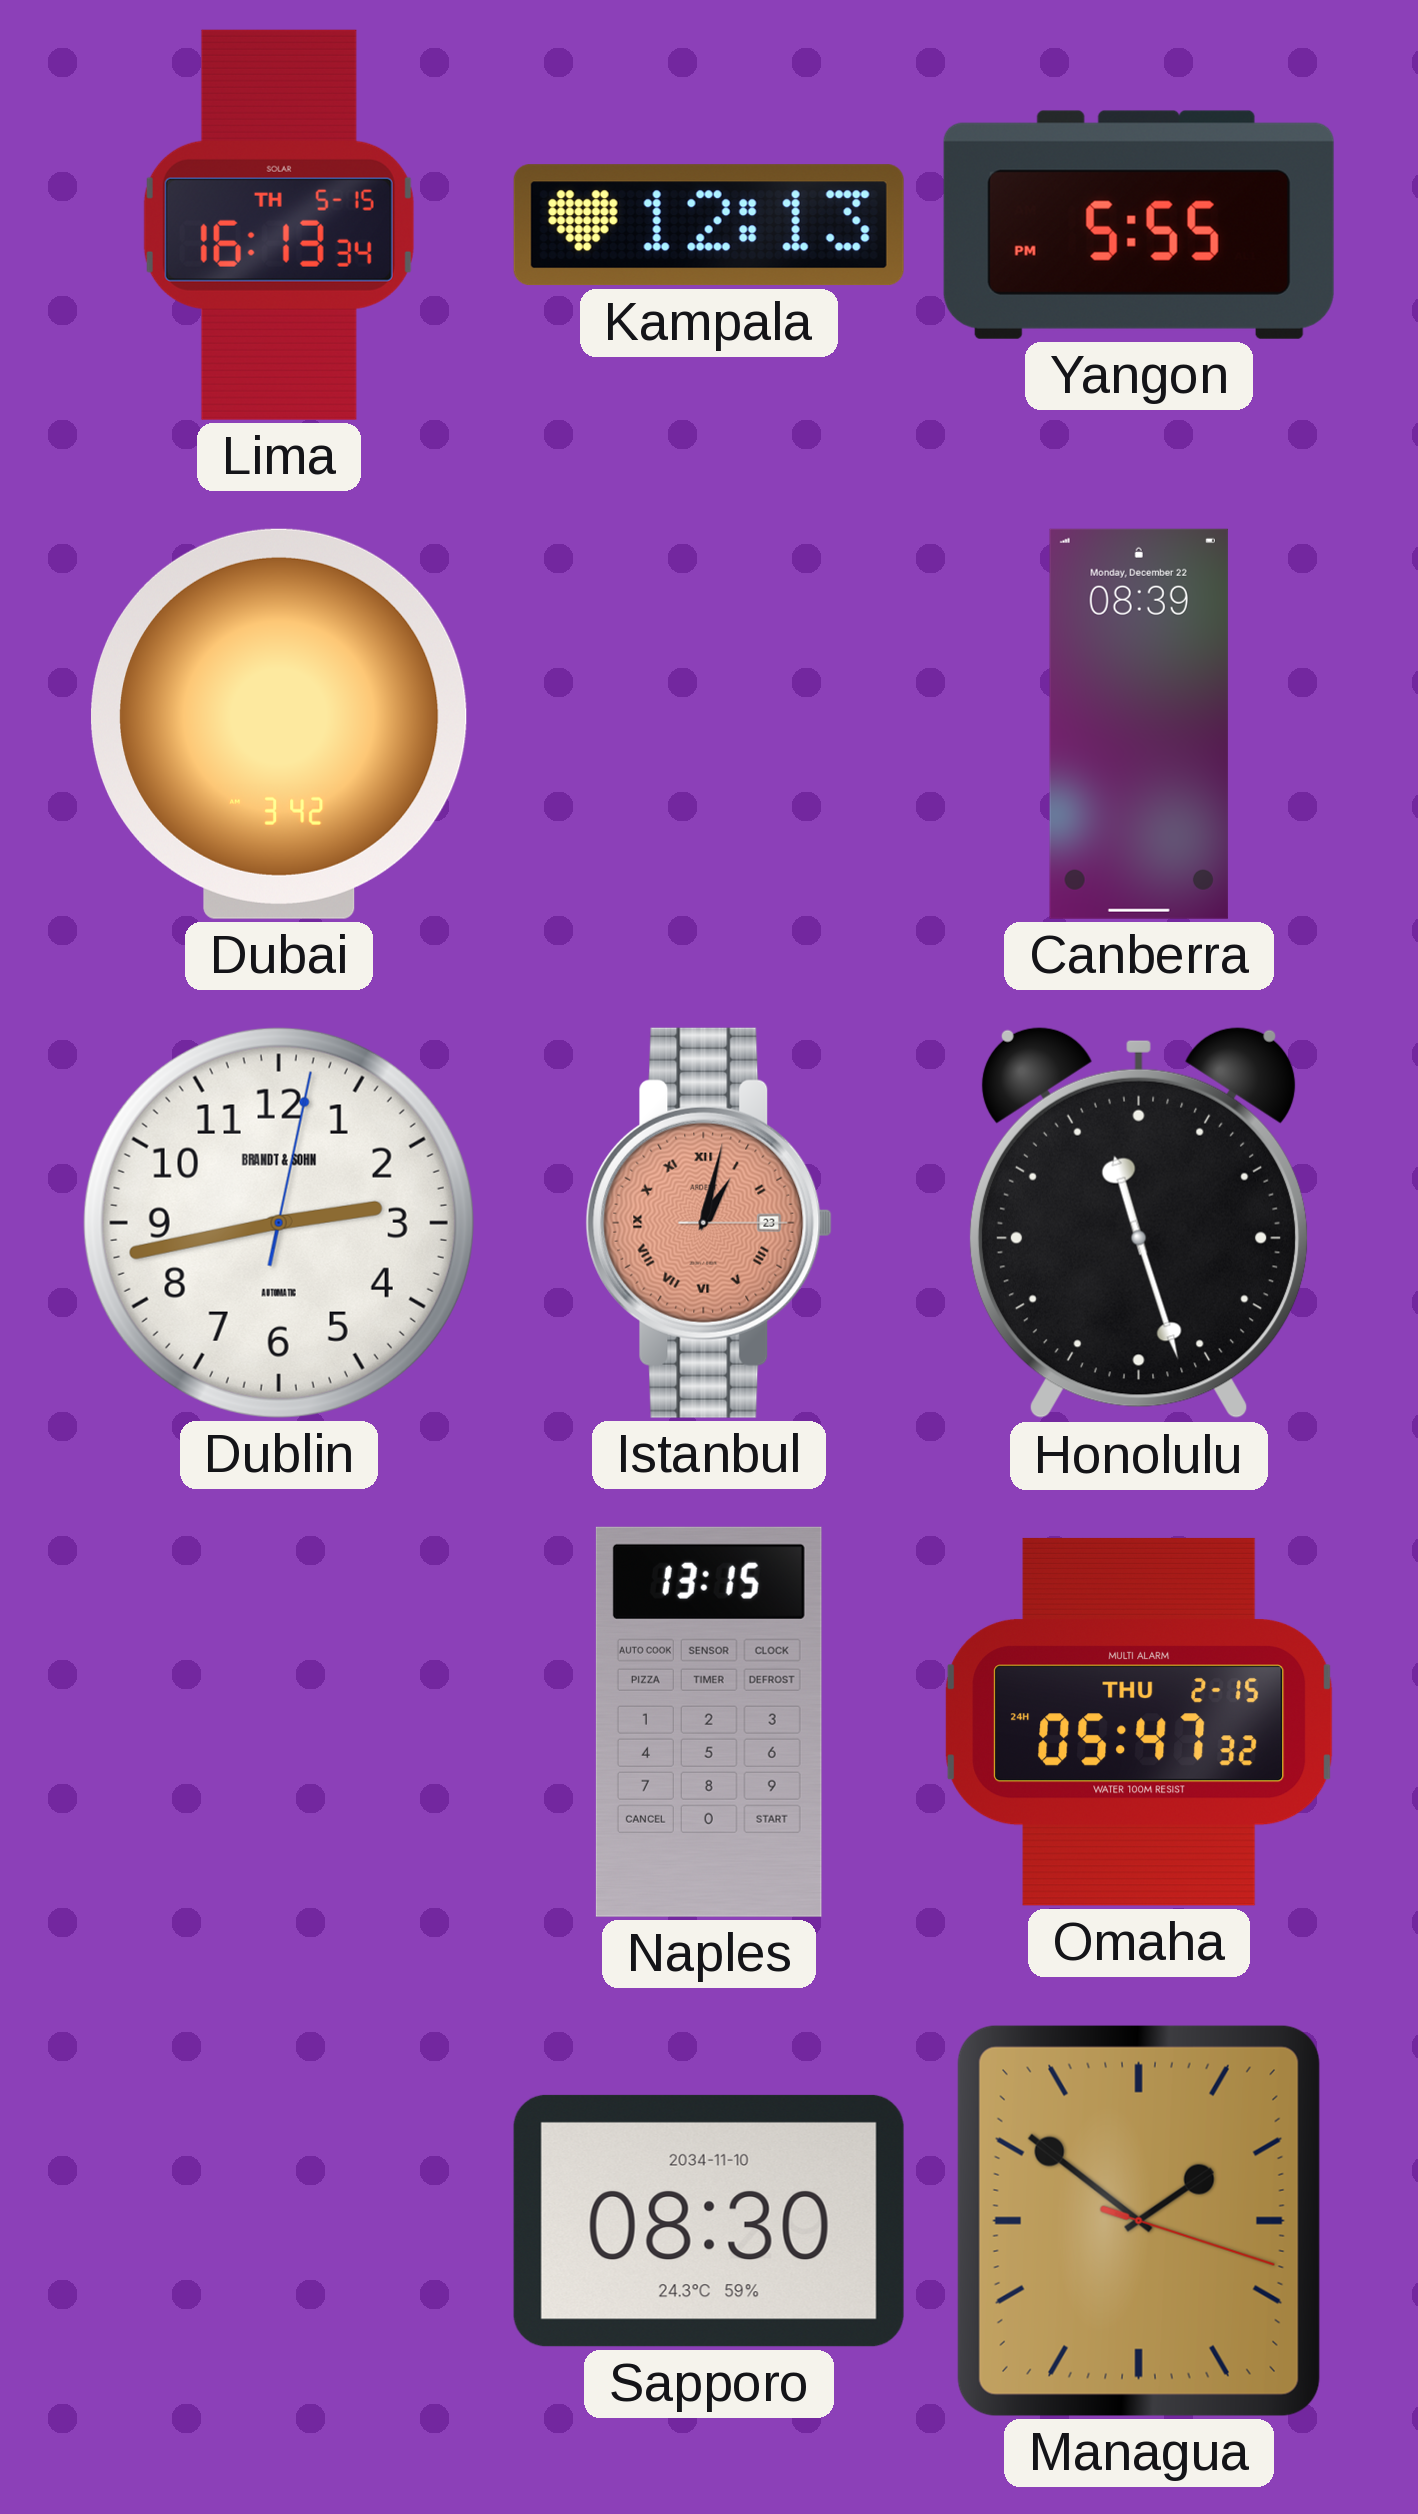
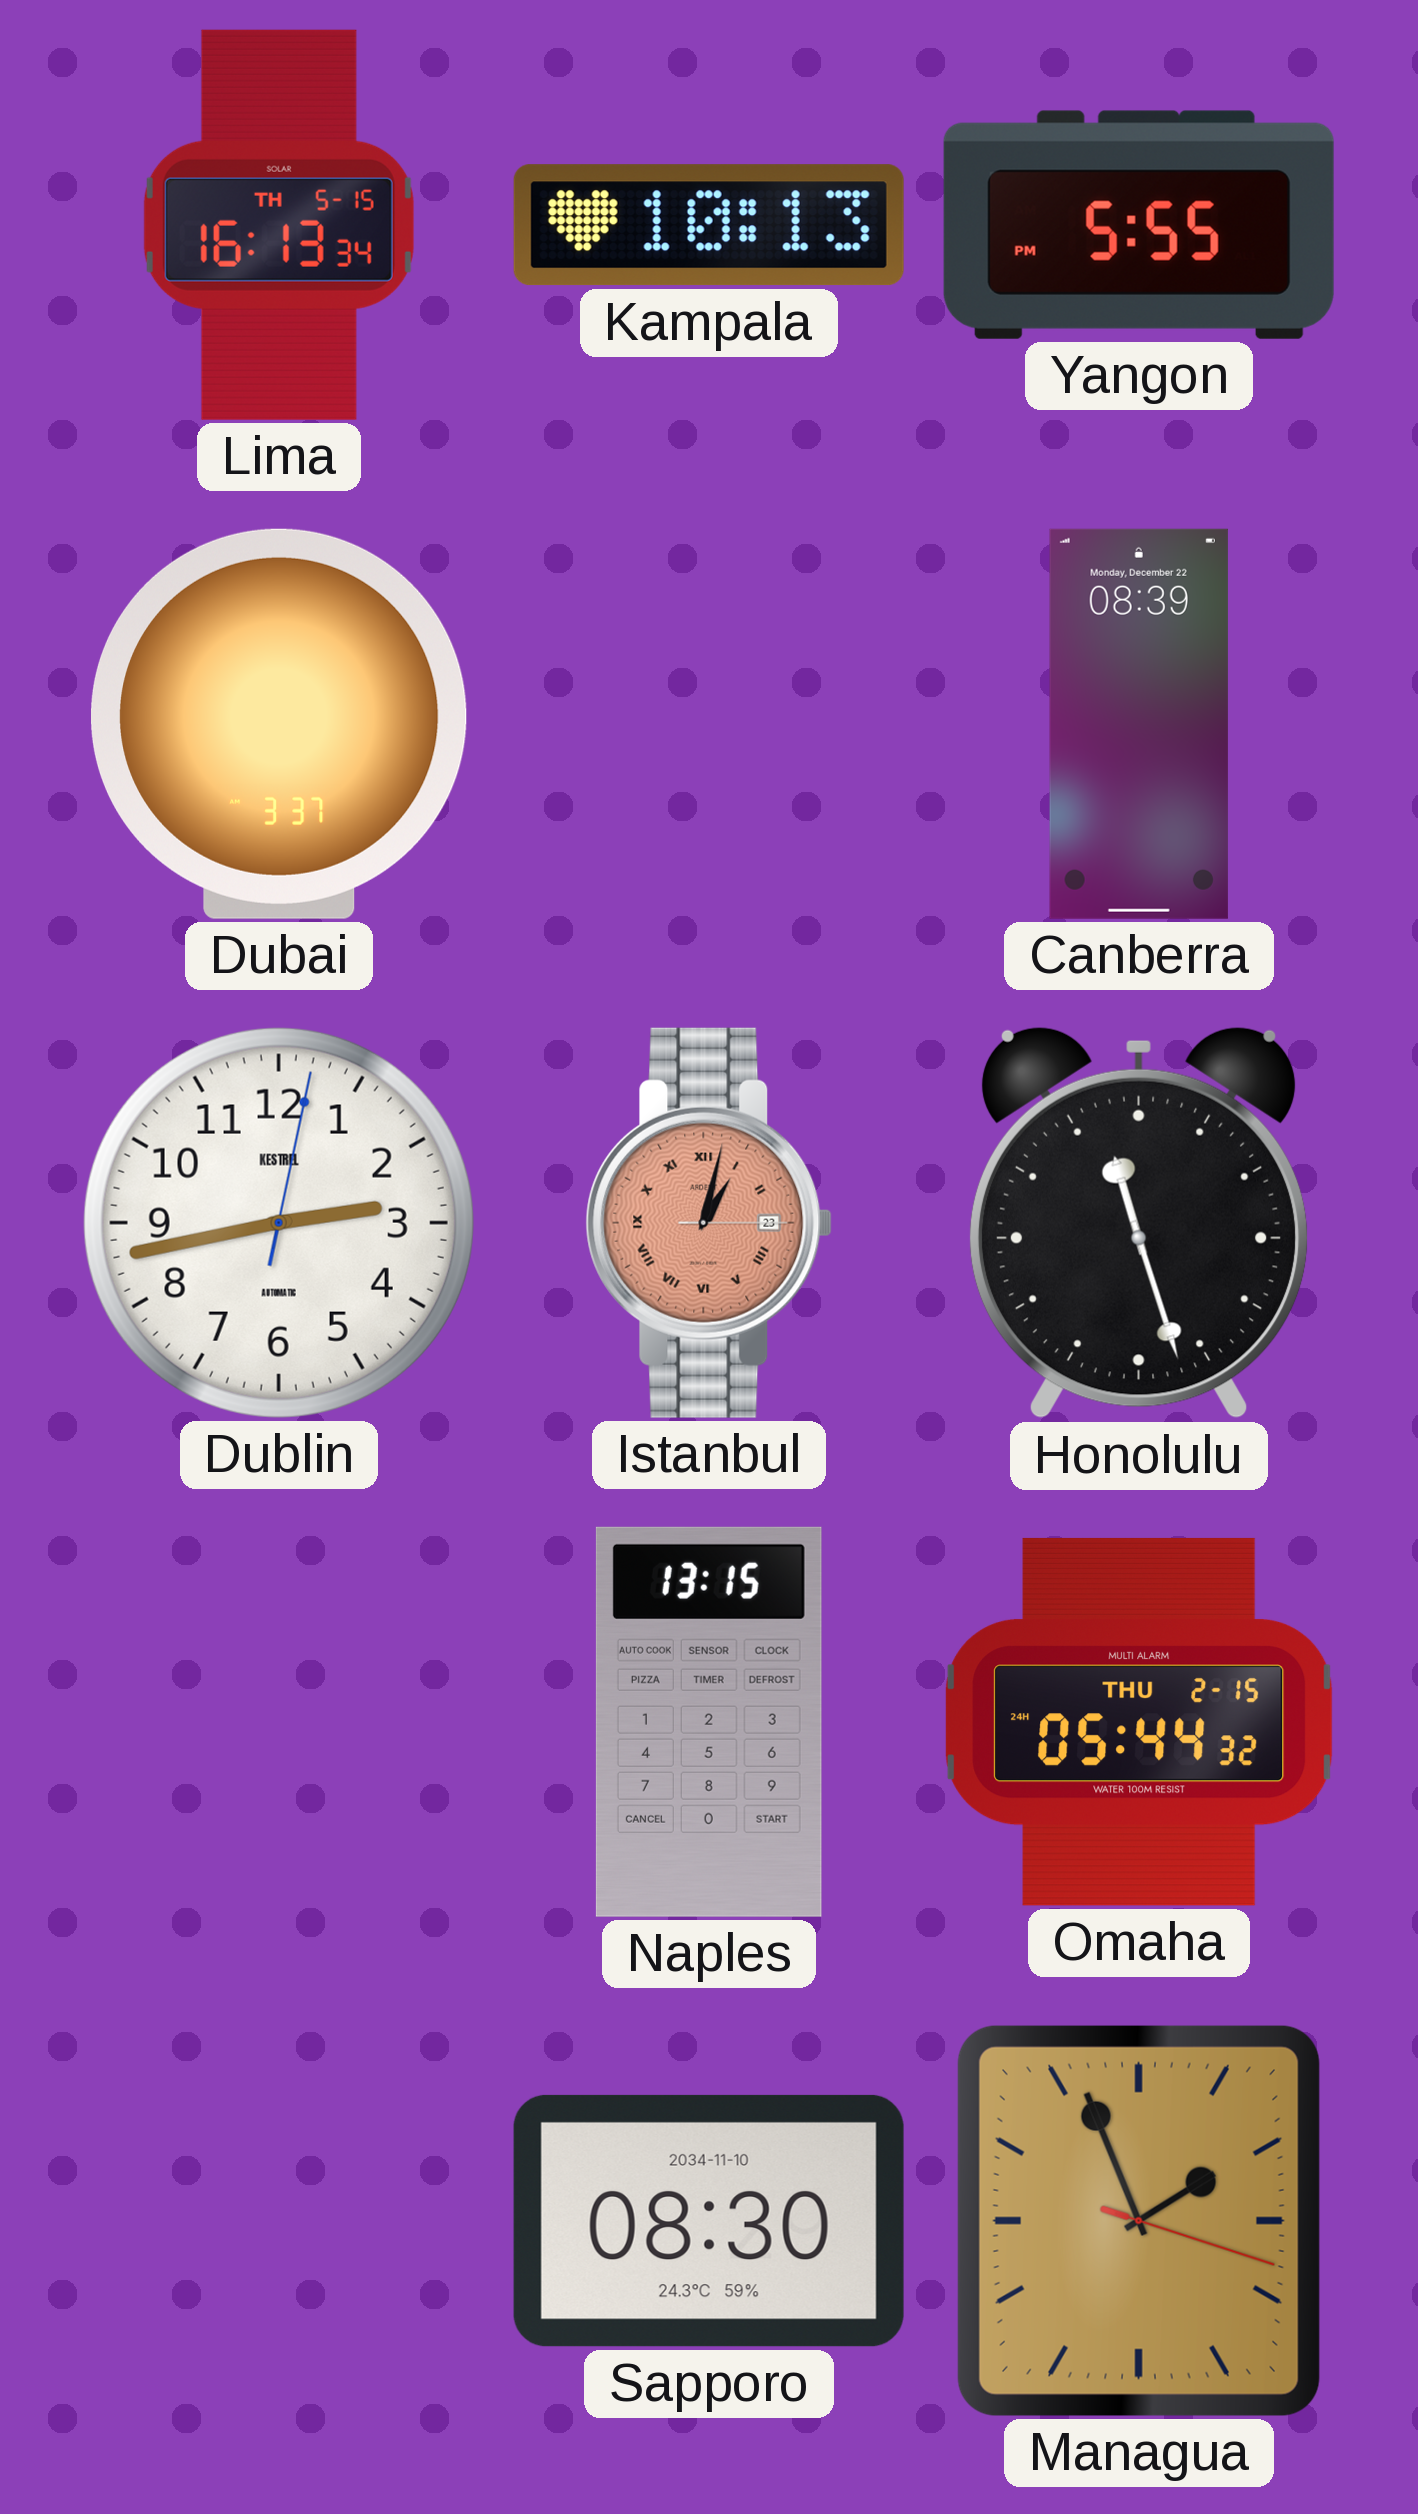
Kampala: 12:13 -> 10:13
Dubai: 3:42 -> 3:37
Dublin brand: BRANDT & SOHN -> KESTREL
Omaha: 05:47 -> 05:44
Managua: 1:51 -> 1:56
